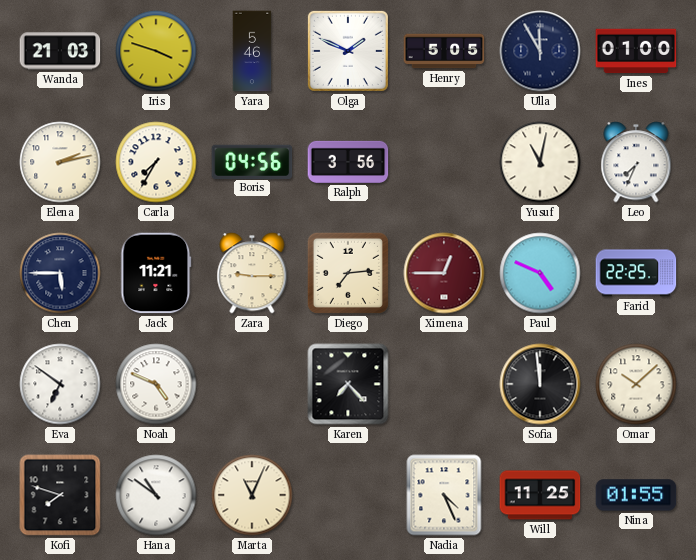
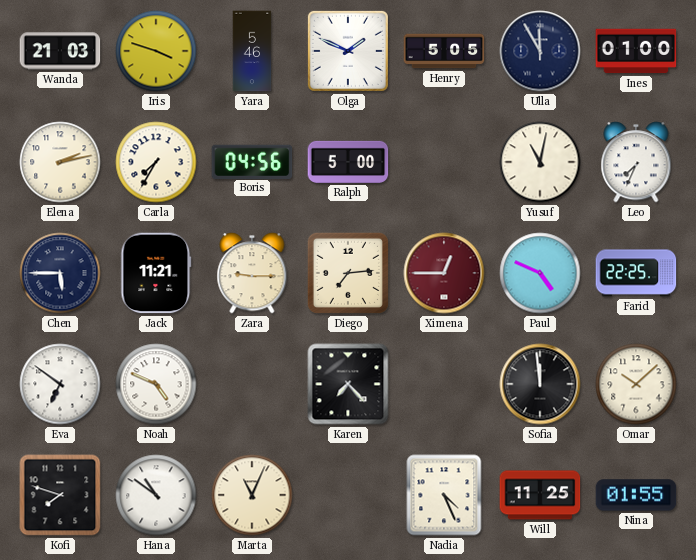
Ralph: 3:56 -> 5:00
